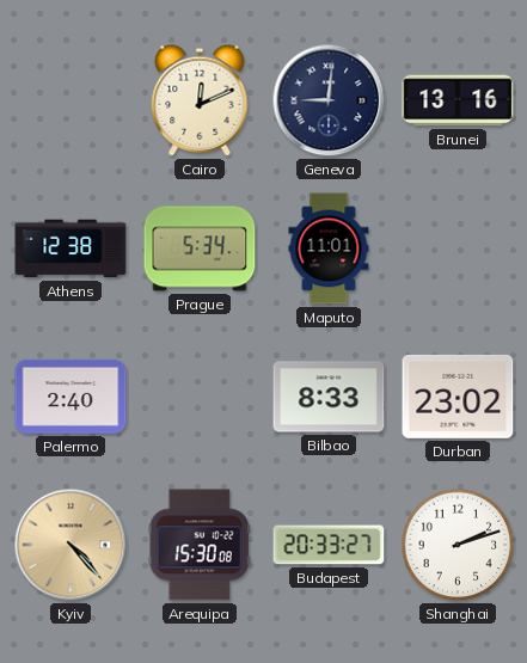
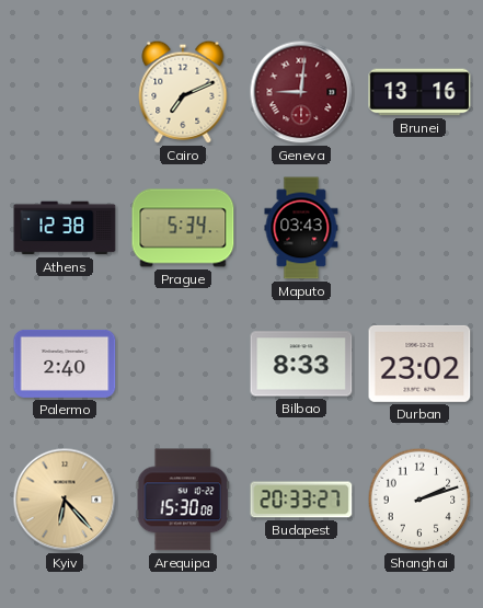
Cairo: 12:11 -> 7:11
Geneva dial: navy -> burgundy
Maputo: 11:01 -> 03:43
Kyiv: 4:23 -> 6:23
